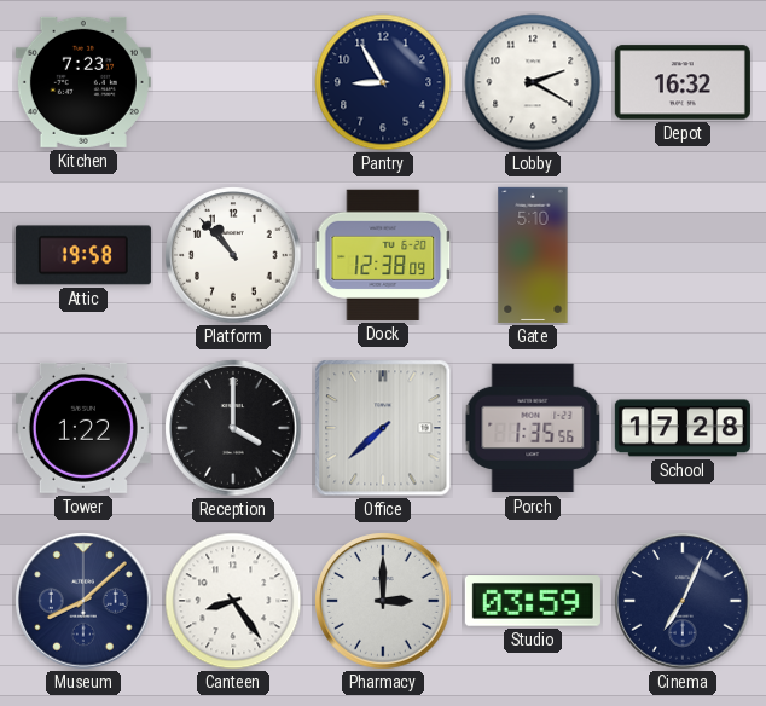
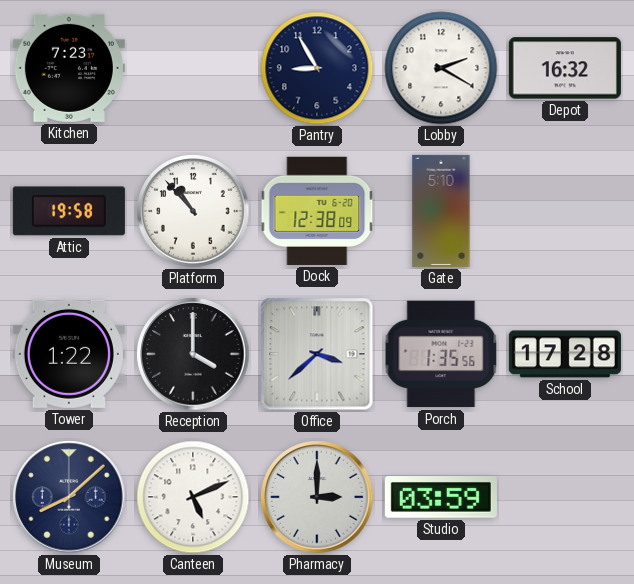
Office: 7:38 -> 3:38
Canteen: 8:24 -> 5:11
Cinema: 7:04 -> none
